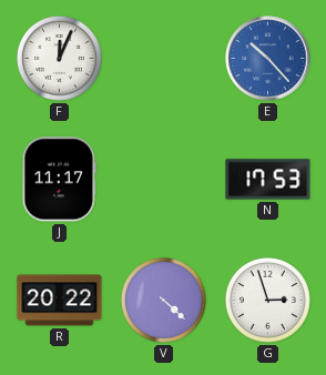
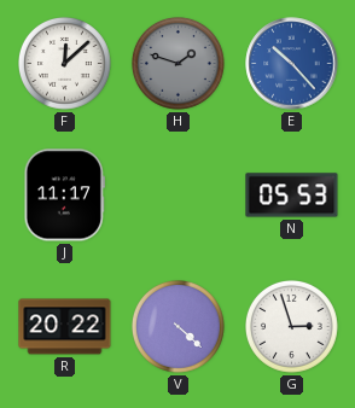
F: 12:04 -> 12:08
H: none -> 1:48
N: 17:53 -> 05:53
